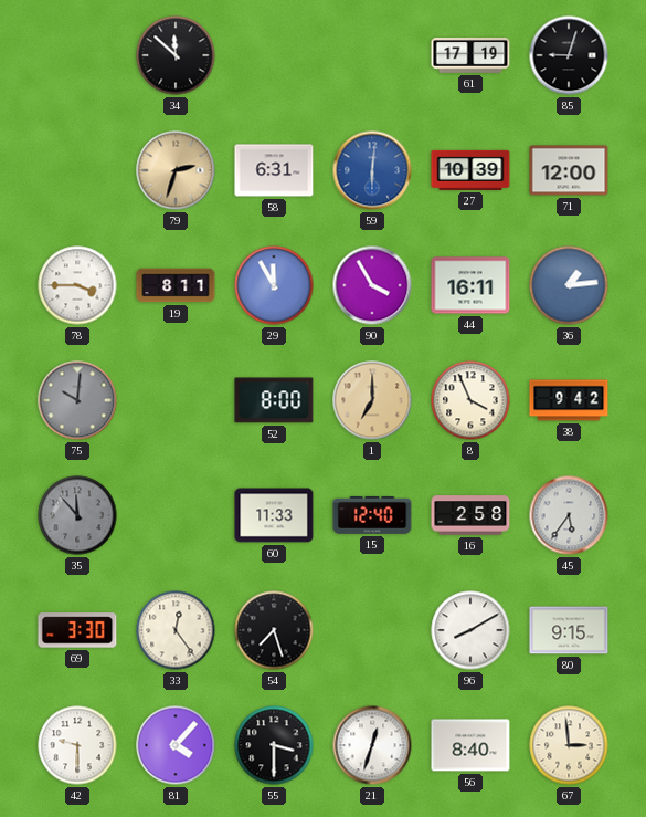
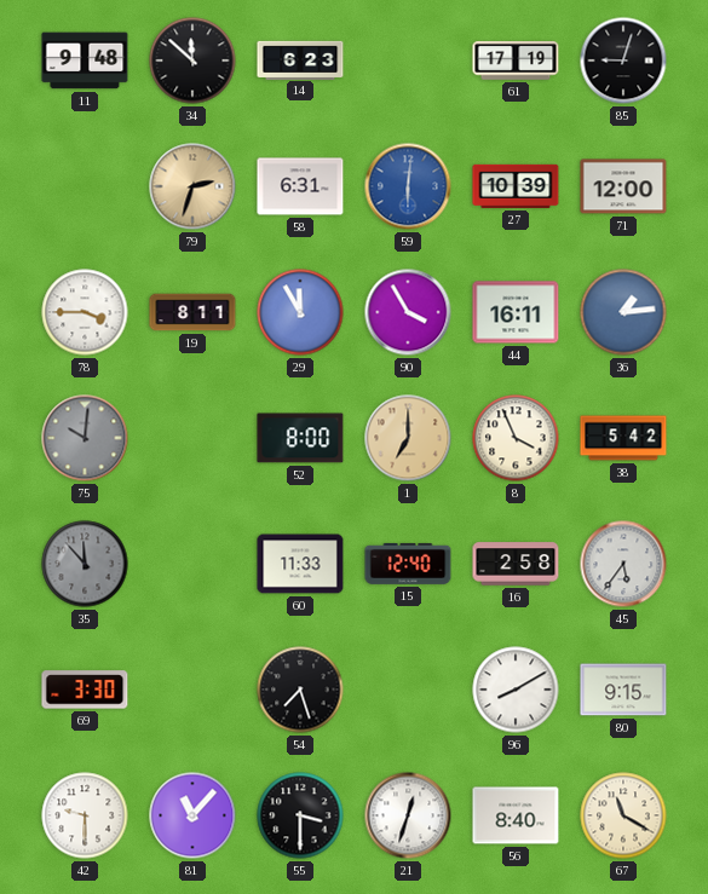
11: none -> 9:48
14: none -> 6:23
38: 9:42 -> 5:42
33: 12:24 -> none
81: 4:07 -> 11:07
67: 2:59 -> 11:20
